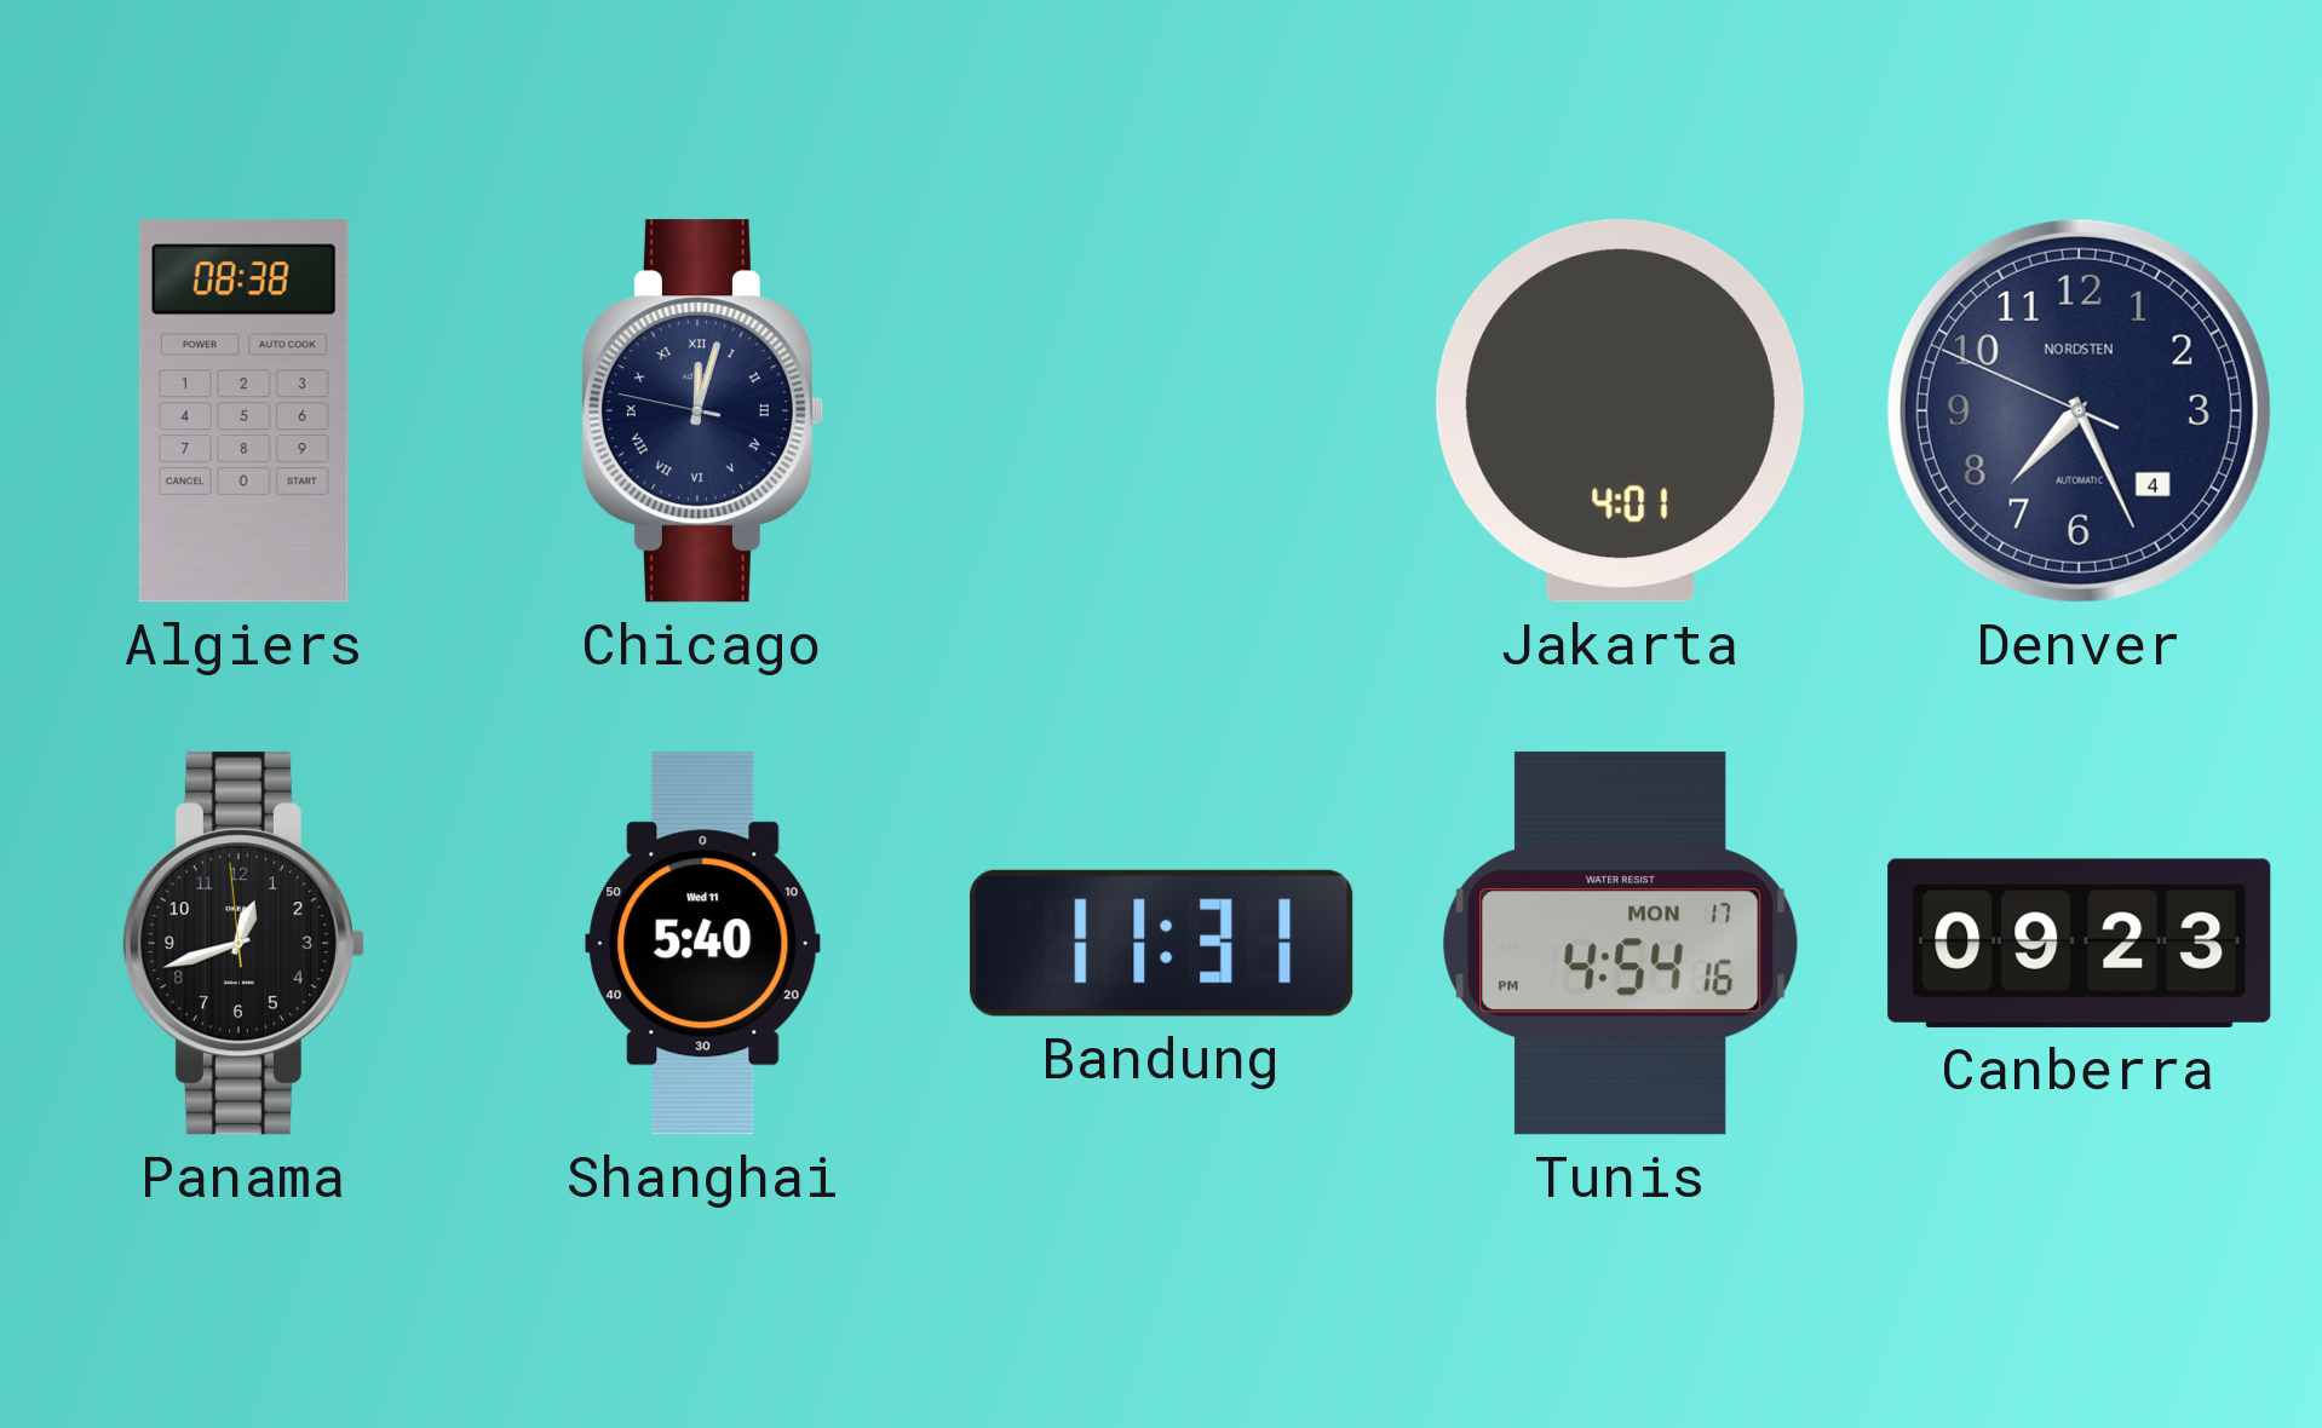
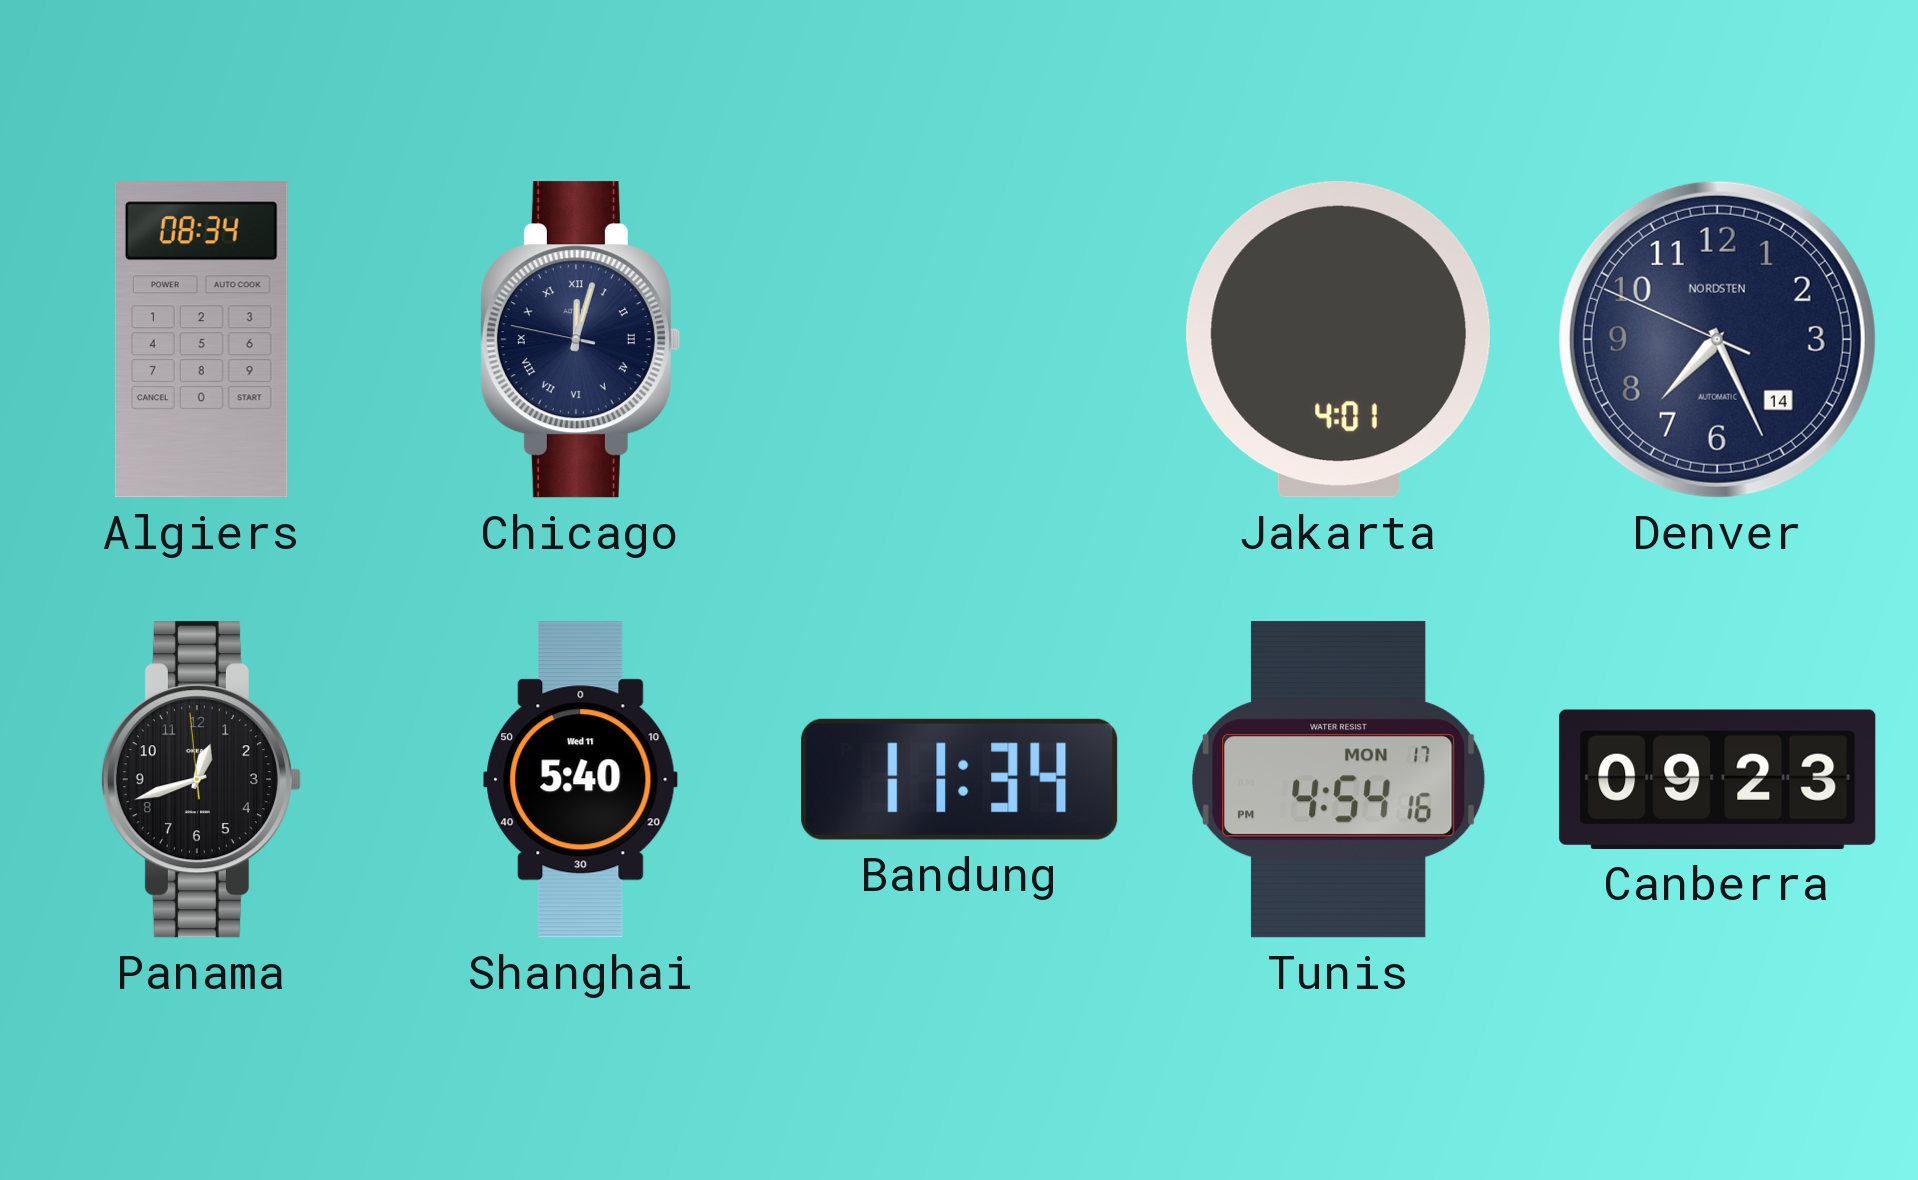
Algiers: 08:38 -> 08:34
Denver date: 4 -> 14
Bandung: 11:31 -> 11:34
